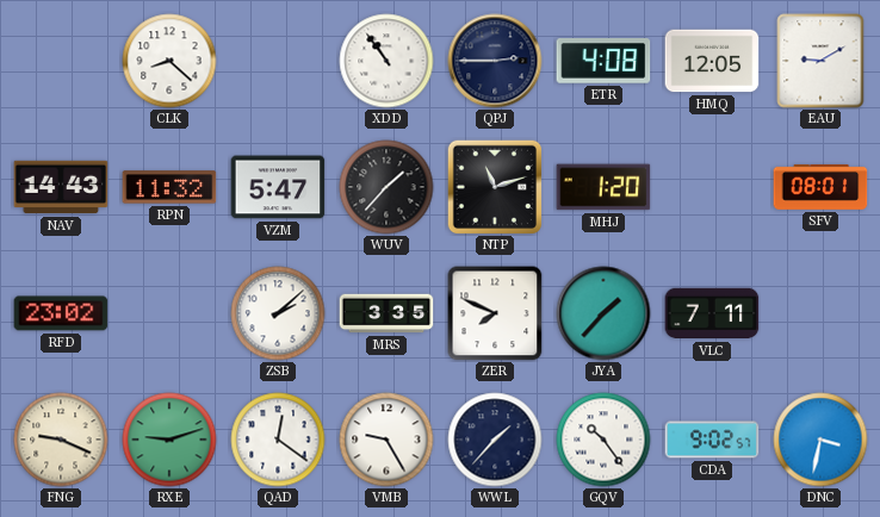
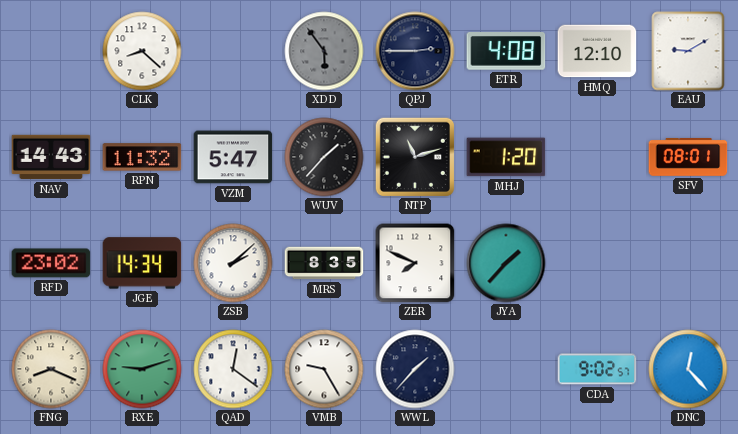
XDD: 10:54 -> 5:54
XDD dial: white -> grey
HMQ: 12:05 -> 12:10
JGE: none -> 14:34
MRS: 3:35 -> 8:35
VLC: 7:11 -> none
FNG: 9:19 -> 8:19
GQV: 10:24 -> none
DNC: 3:32 -> 12:23
